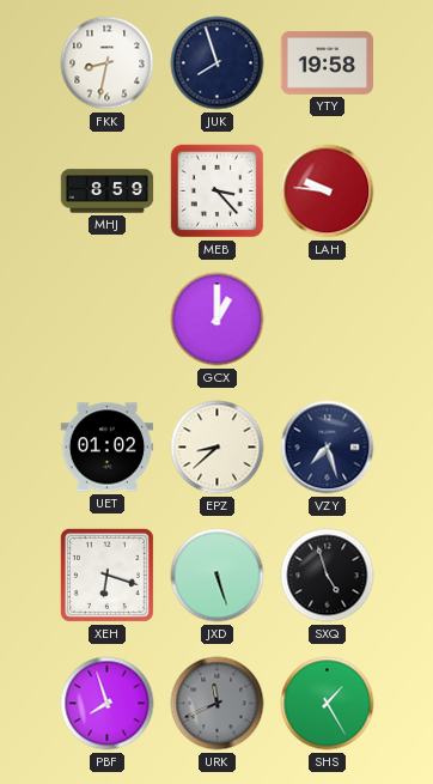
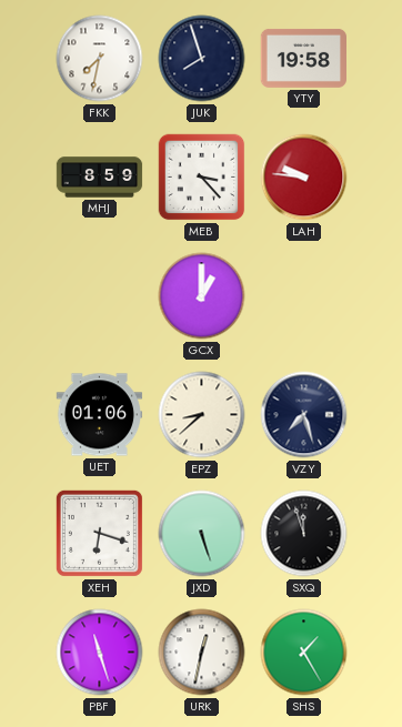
FKK: 8:32 -> 7:32
UET: 01:02 -> 01:06
SXQ: 4:57 -> 11:57
PBF: 7:57 -> 11:27
URK: 11:41 -> 12:32
URK dial: grey -> white
